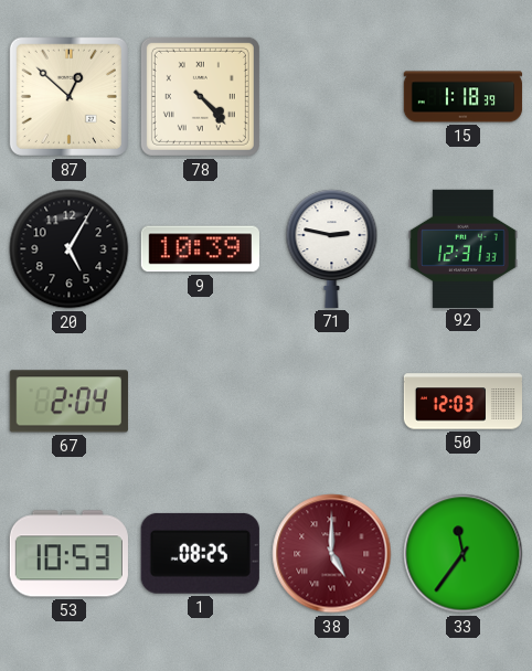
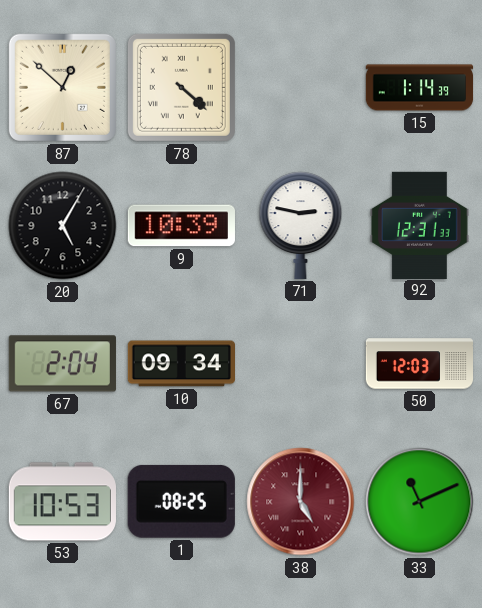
78: 4:23 -> 4:22
15: 1:18 -> 1:14
10: none -> 09:34
33: 11:36 -> 11:11
